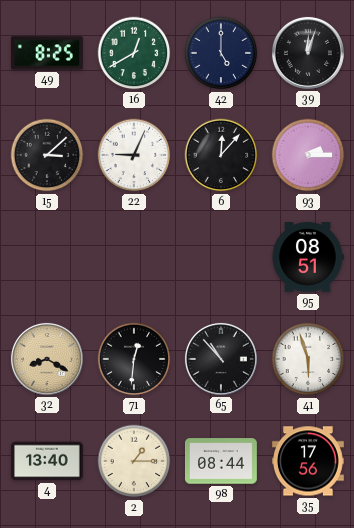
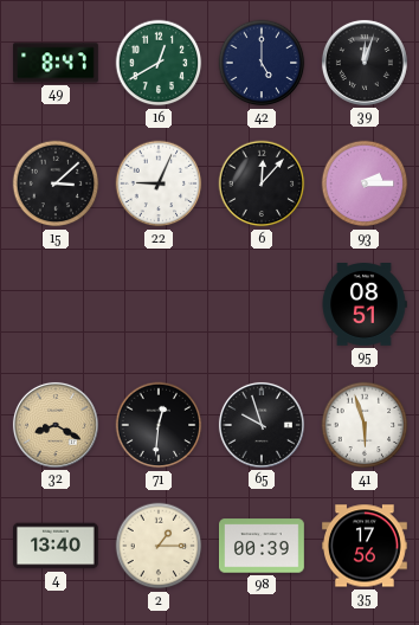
49: 8:25 -> 8:47
65: 10:53 -> 9:57
98: 08:44 -> 00:39
